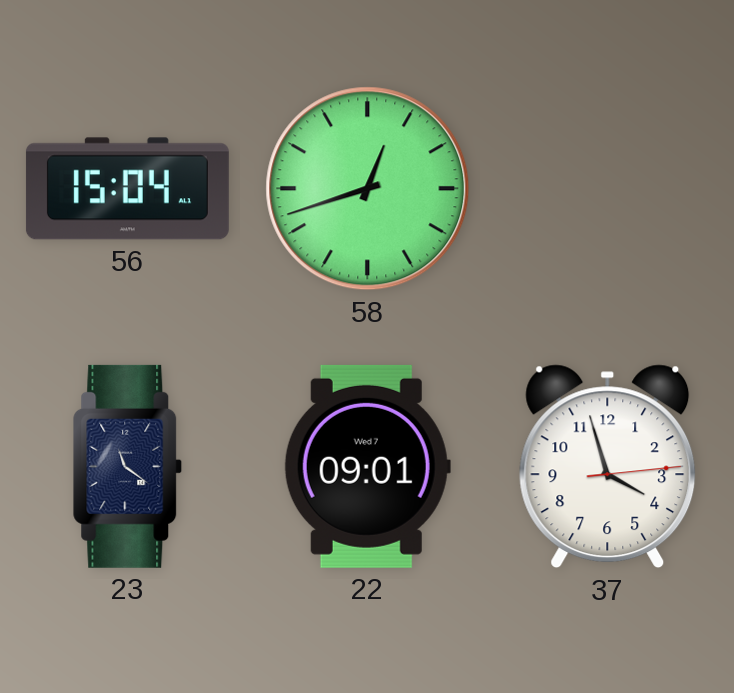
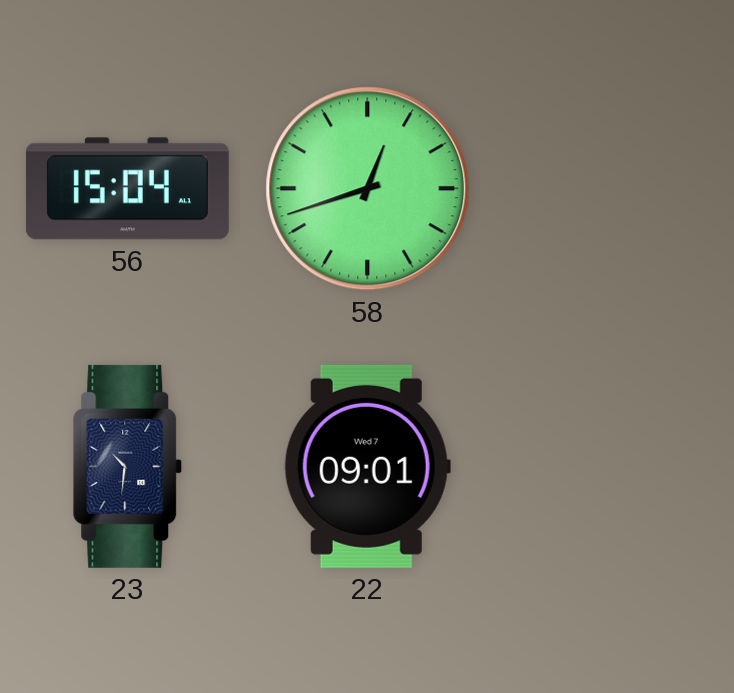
23: 11:21 -> 10:31
37: 3:57 -> none
